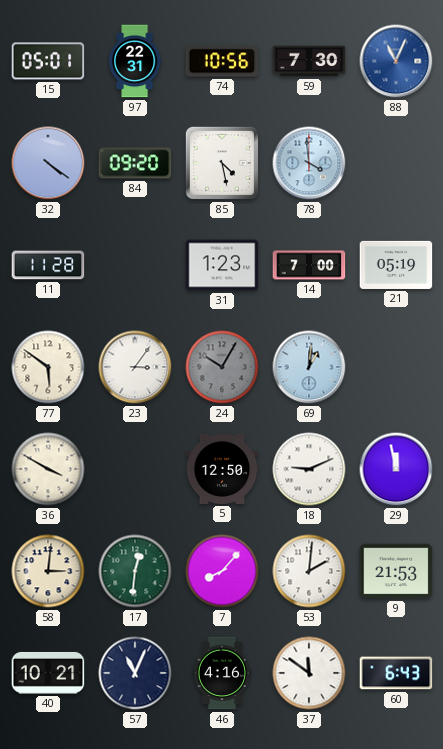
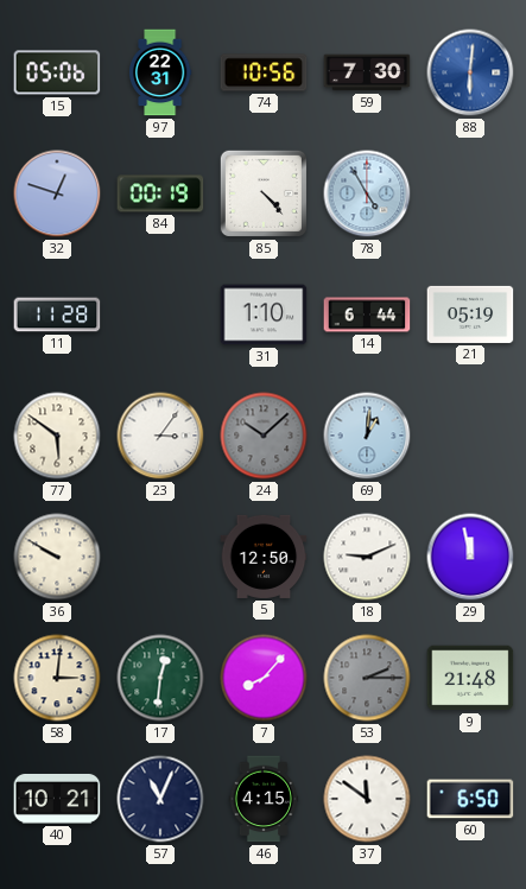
15: 05:01 -> 05:06
88: 11:04 -> 6:01
32: 4:21 -> 12:48
84: 09:20 -> 00:19
85: 4:28 -> 4:23
78: 3:59 -> 4:55
31: 1:23 -> 1:10
14: 7:00 -> 6:44
24: 10:05 -> 10:08
36: 3:50 -> 9:50
53: 2:01 -> 2:15
53 dial: white -> grey
9: 21:53 -> 21:48
46: 4:16 -> 4:15
60: 6:43 -> 6:50
